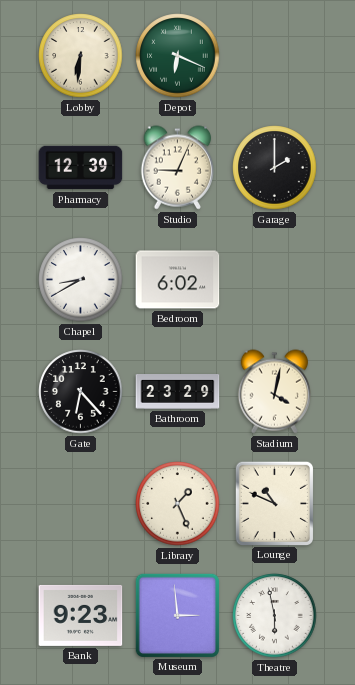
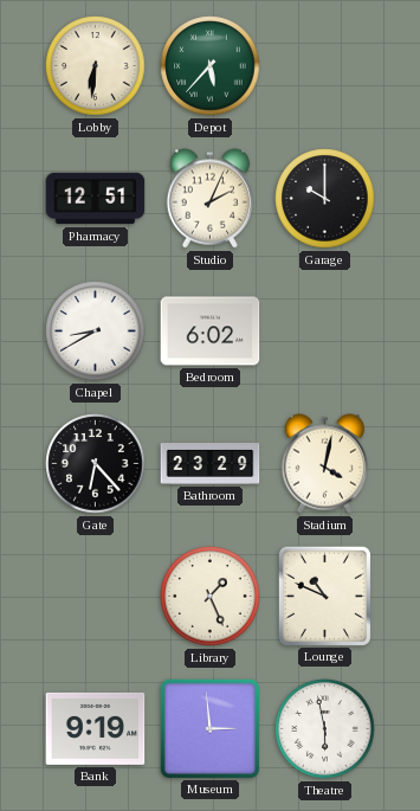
Depot: 6:19 -> 5:37
Pharmacy: 12:39 -> 12:51
Studio: 9:04 -> 2:04
Garage: 2:00 -> 10:00
Bank: 9:23 -> 9:19
